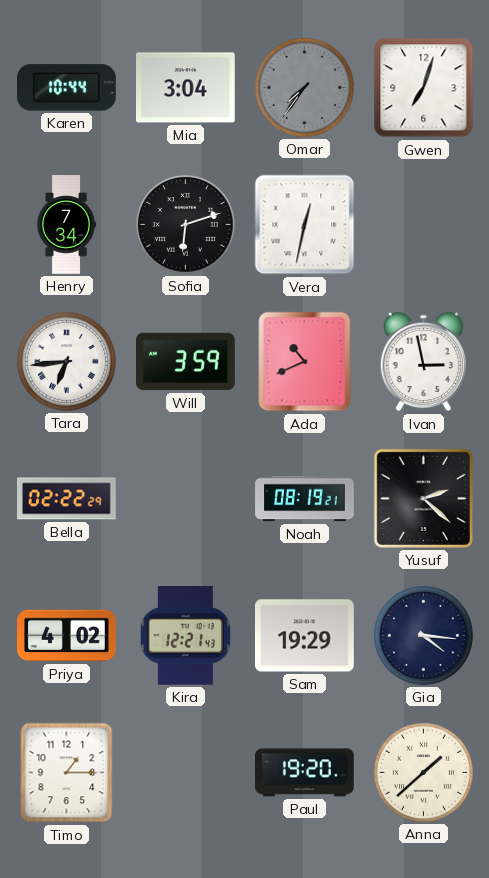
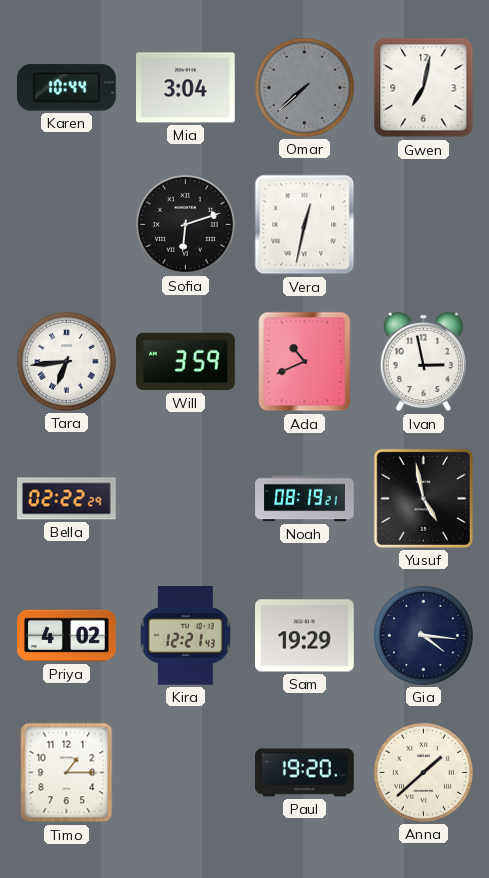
Omar: 7:36 -> 7:38
Gwen: 7:03 -> 7:02
Henry: 7:34 -> none
Yusuf: 2:22 -> 4:58
